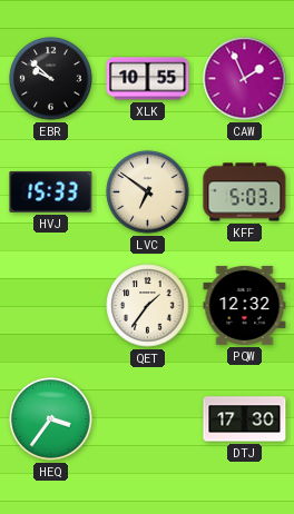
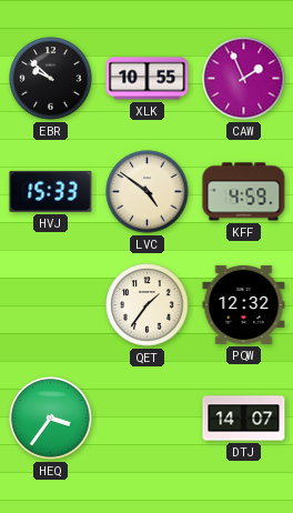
LVC: 6:51 -> 4:51
KFF: 5:03 -> 4:59
DTJ: 17:30 -> 14:07
